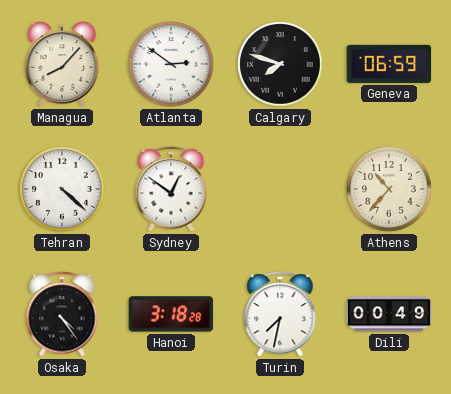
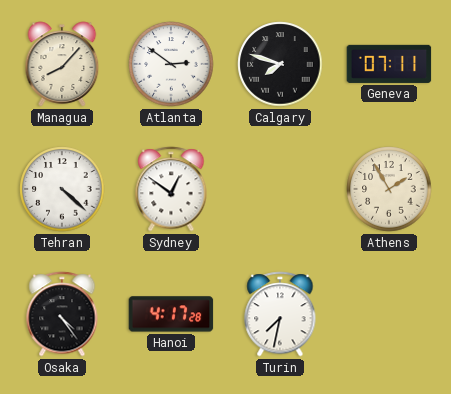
Geneva: 06:59 -> 07:11
Athens: 10:37 -> 1:55
Hanoi: 3:18 -> 4:17
Dili: 00:49 -> none
